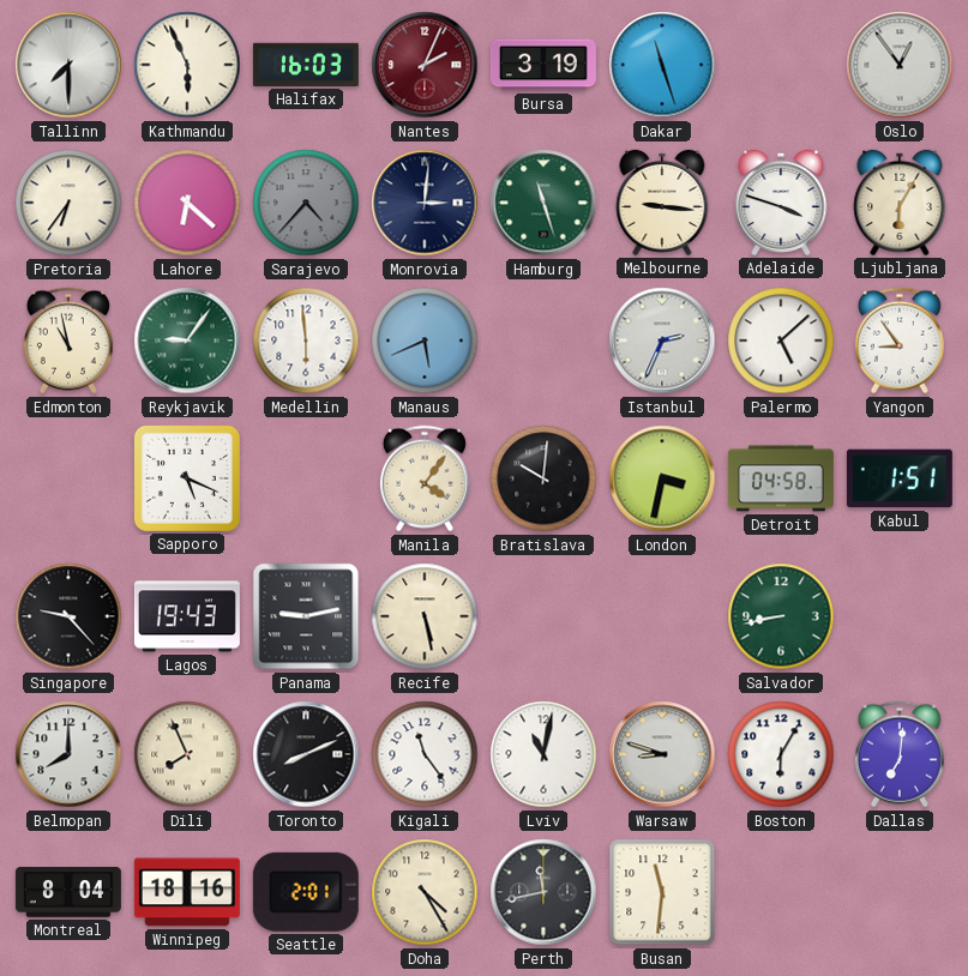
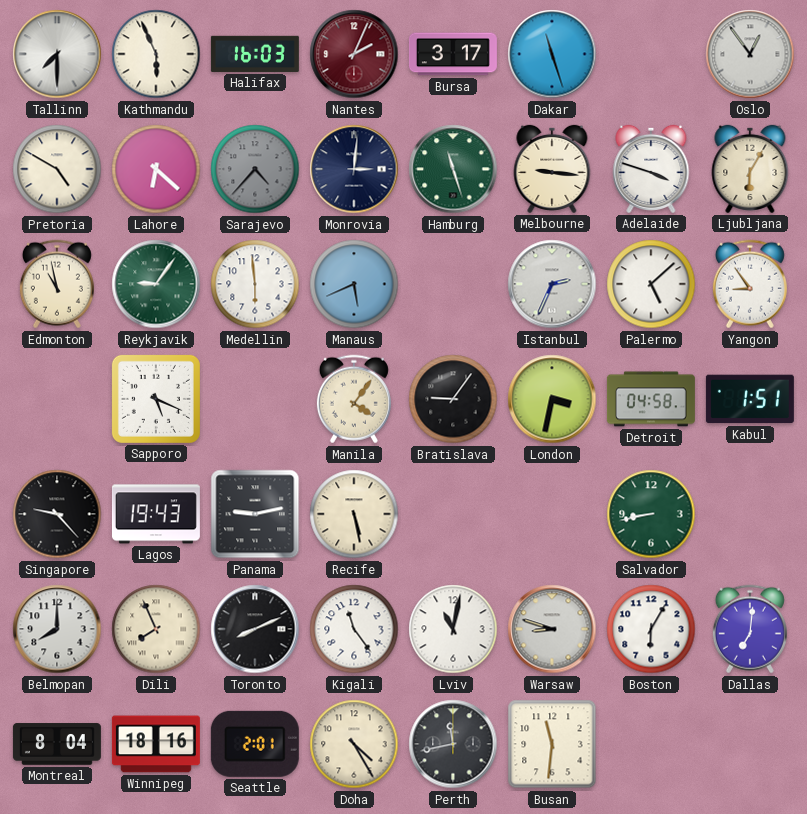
Bursa: 3:19 -> 3:17
Pretoria: 6:36 -> 4:50
Bratislava: 10:01 -> 9:06
